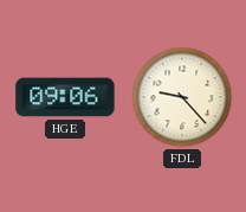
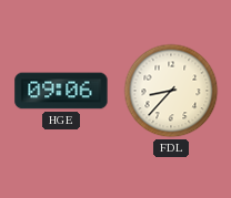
FDL: 9:23 -> 8:37
